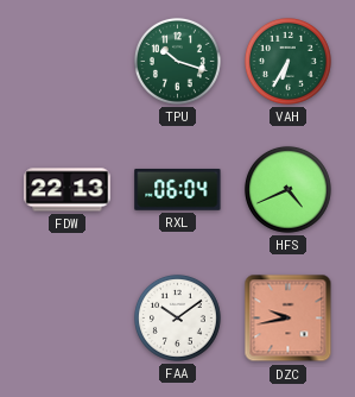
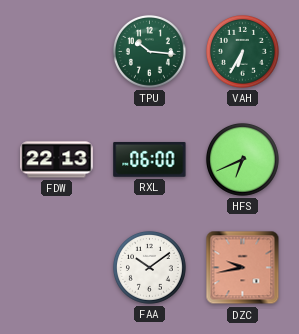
TPU: 10:18 -> 10:16
RXL: 06:04 -> 06:00
HFS: 4:41 -> 6:41
